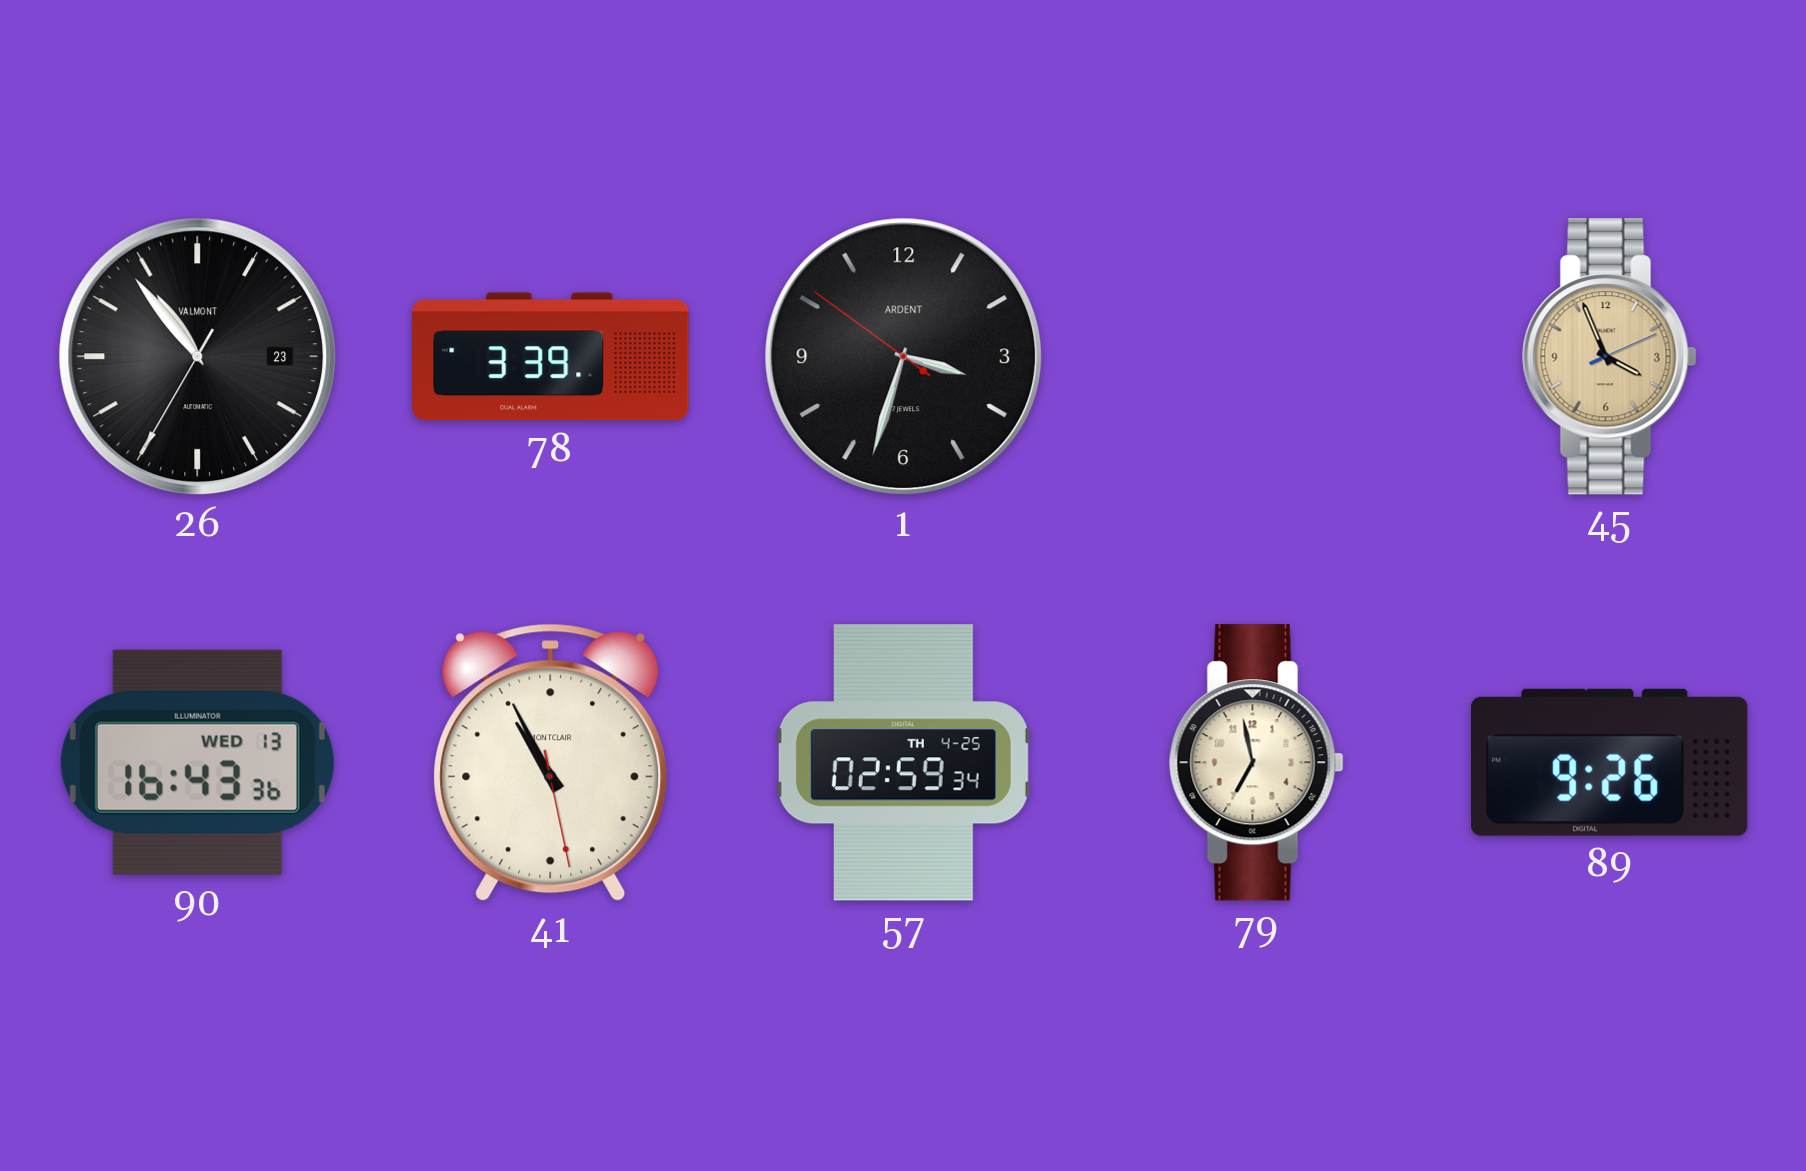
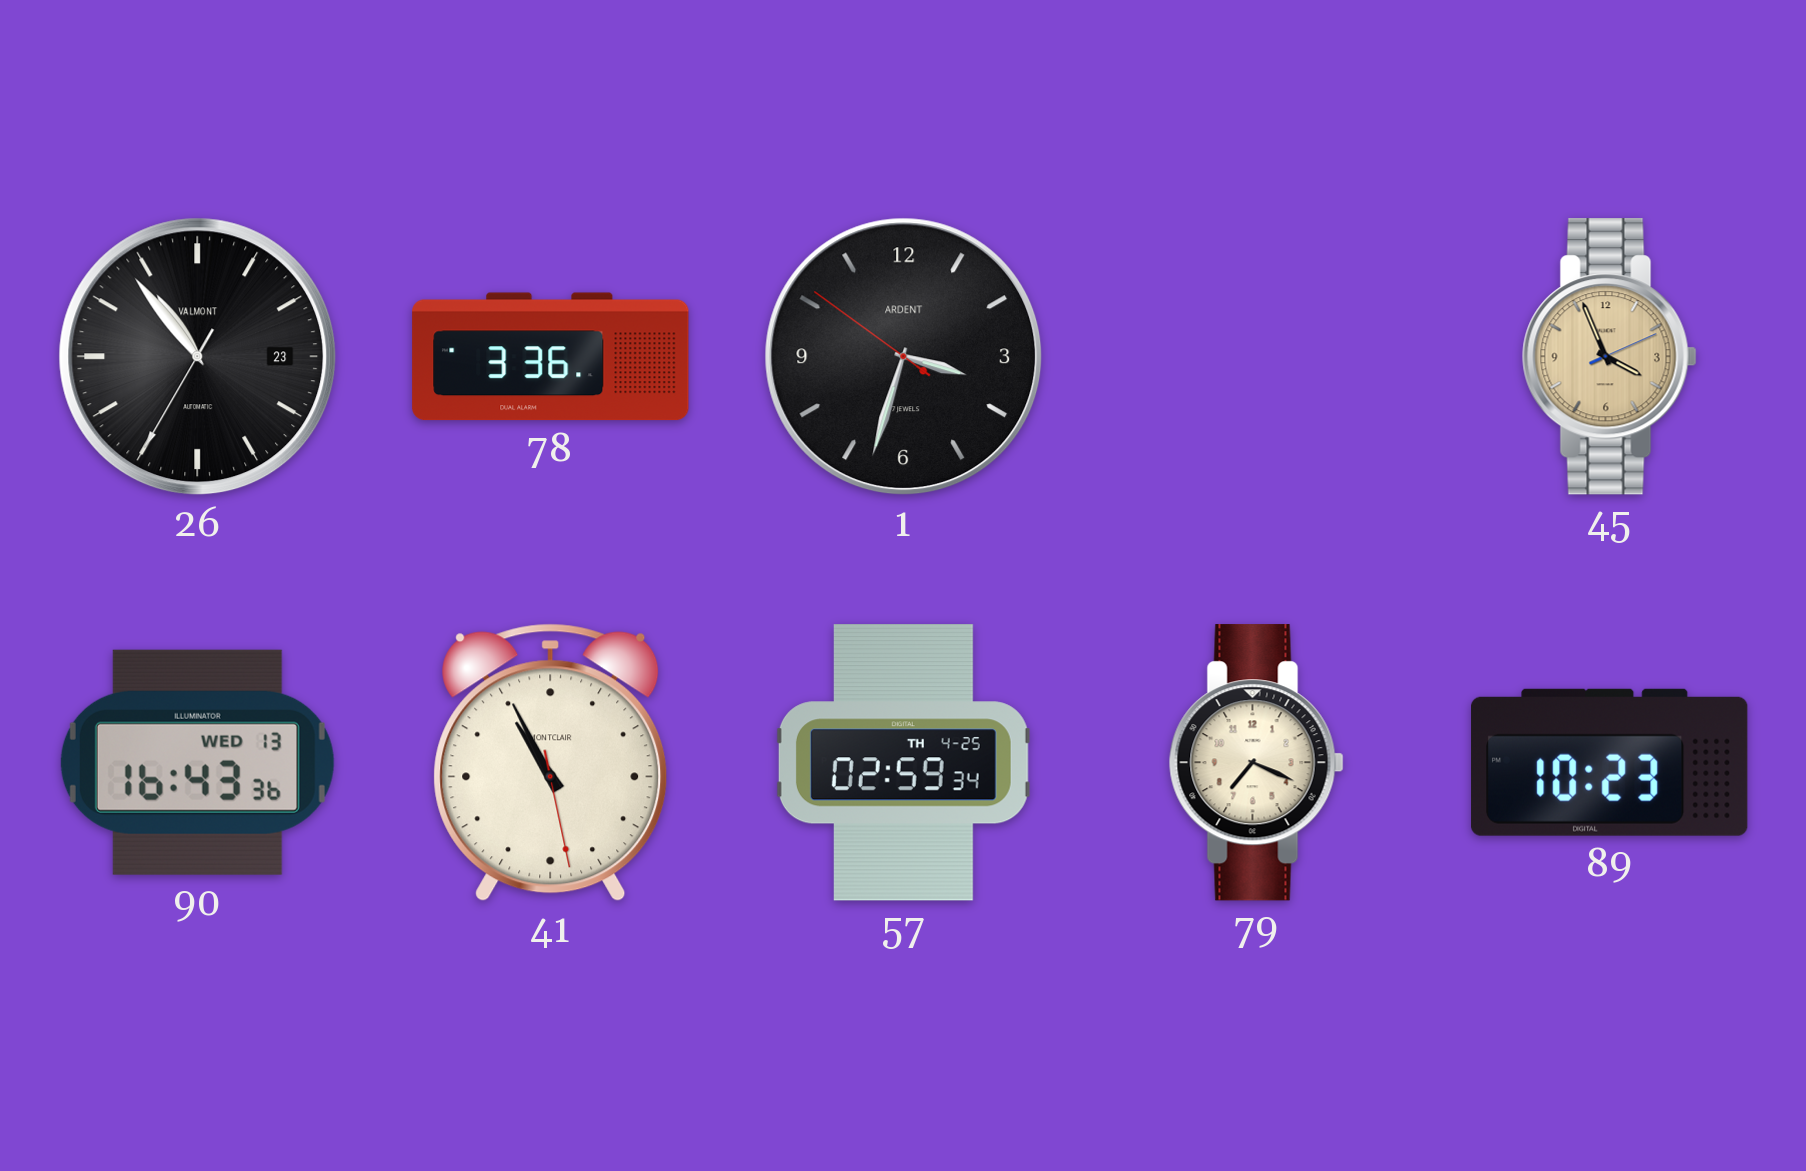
78: 3:39 -> 3:36
79: 6:58 -> 7:19
89: 9:26 -> 10:23
